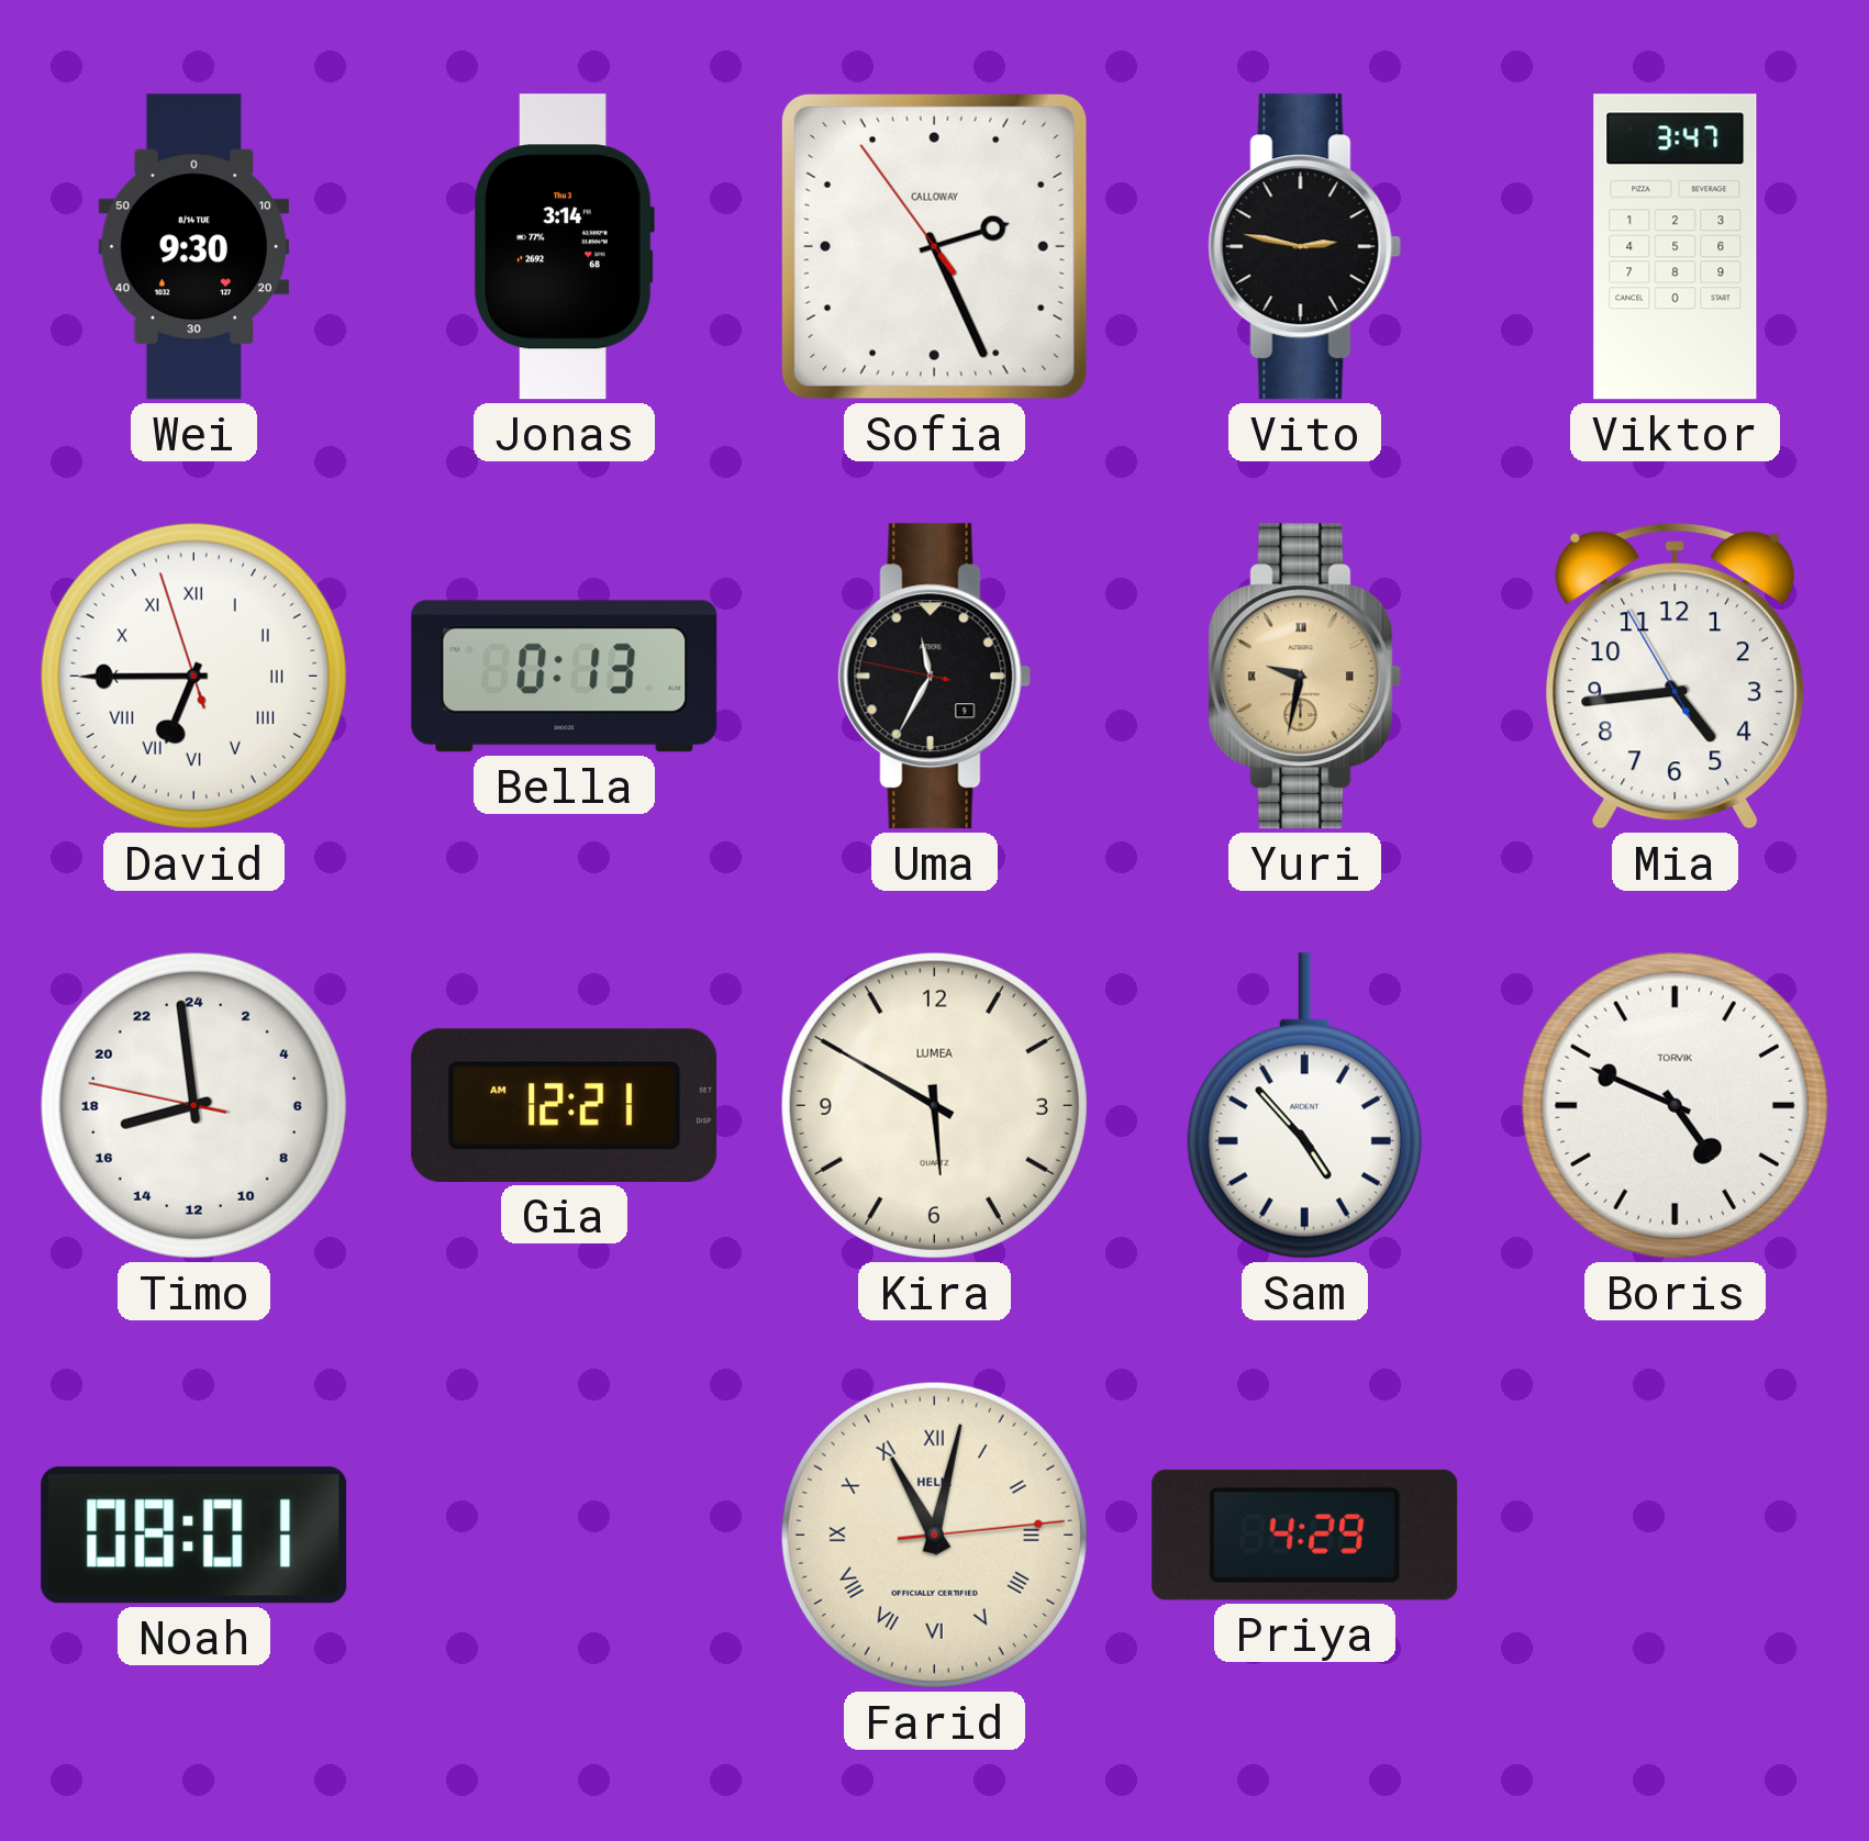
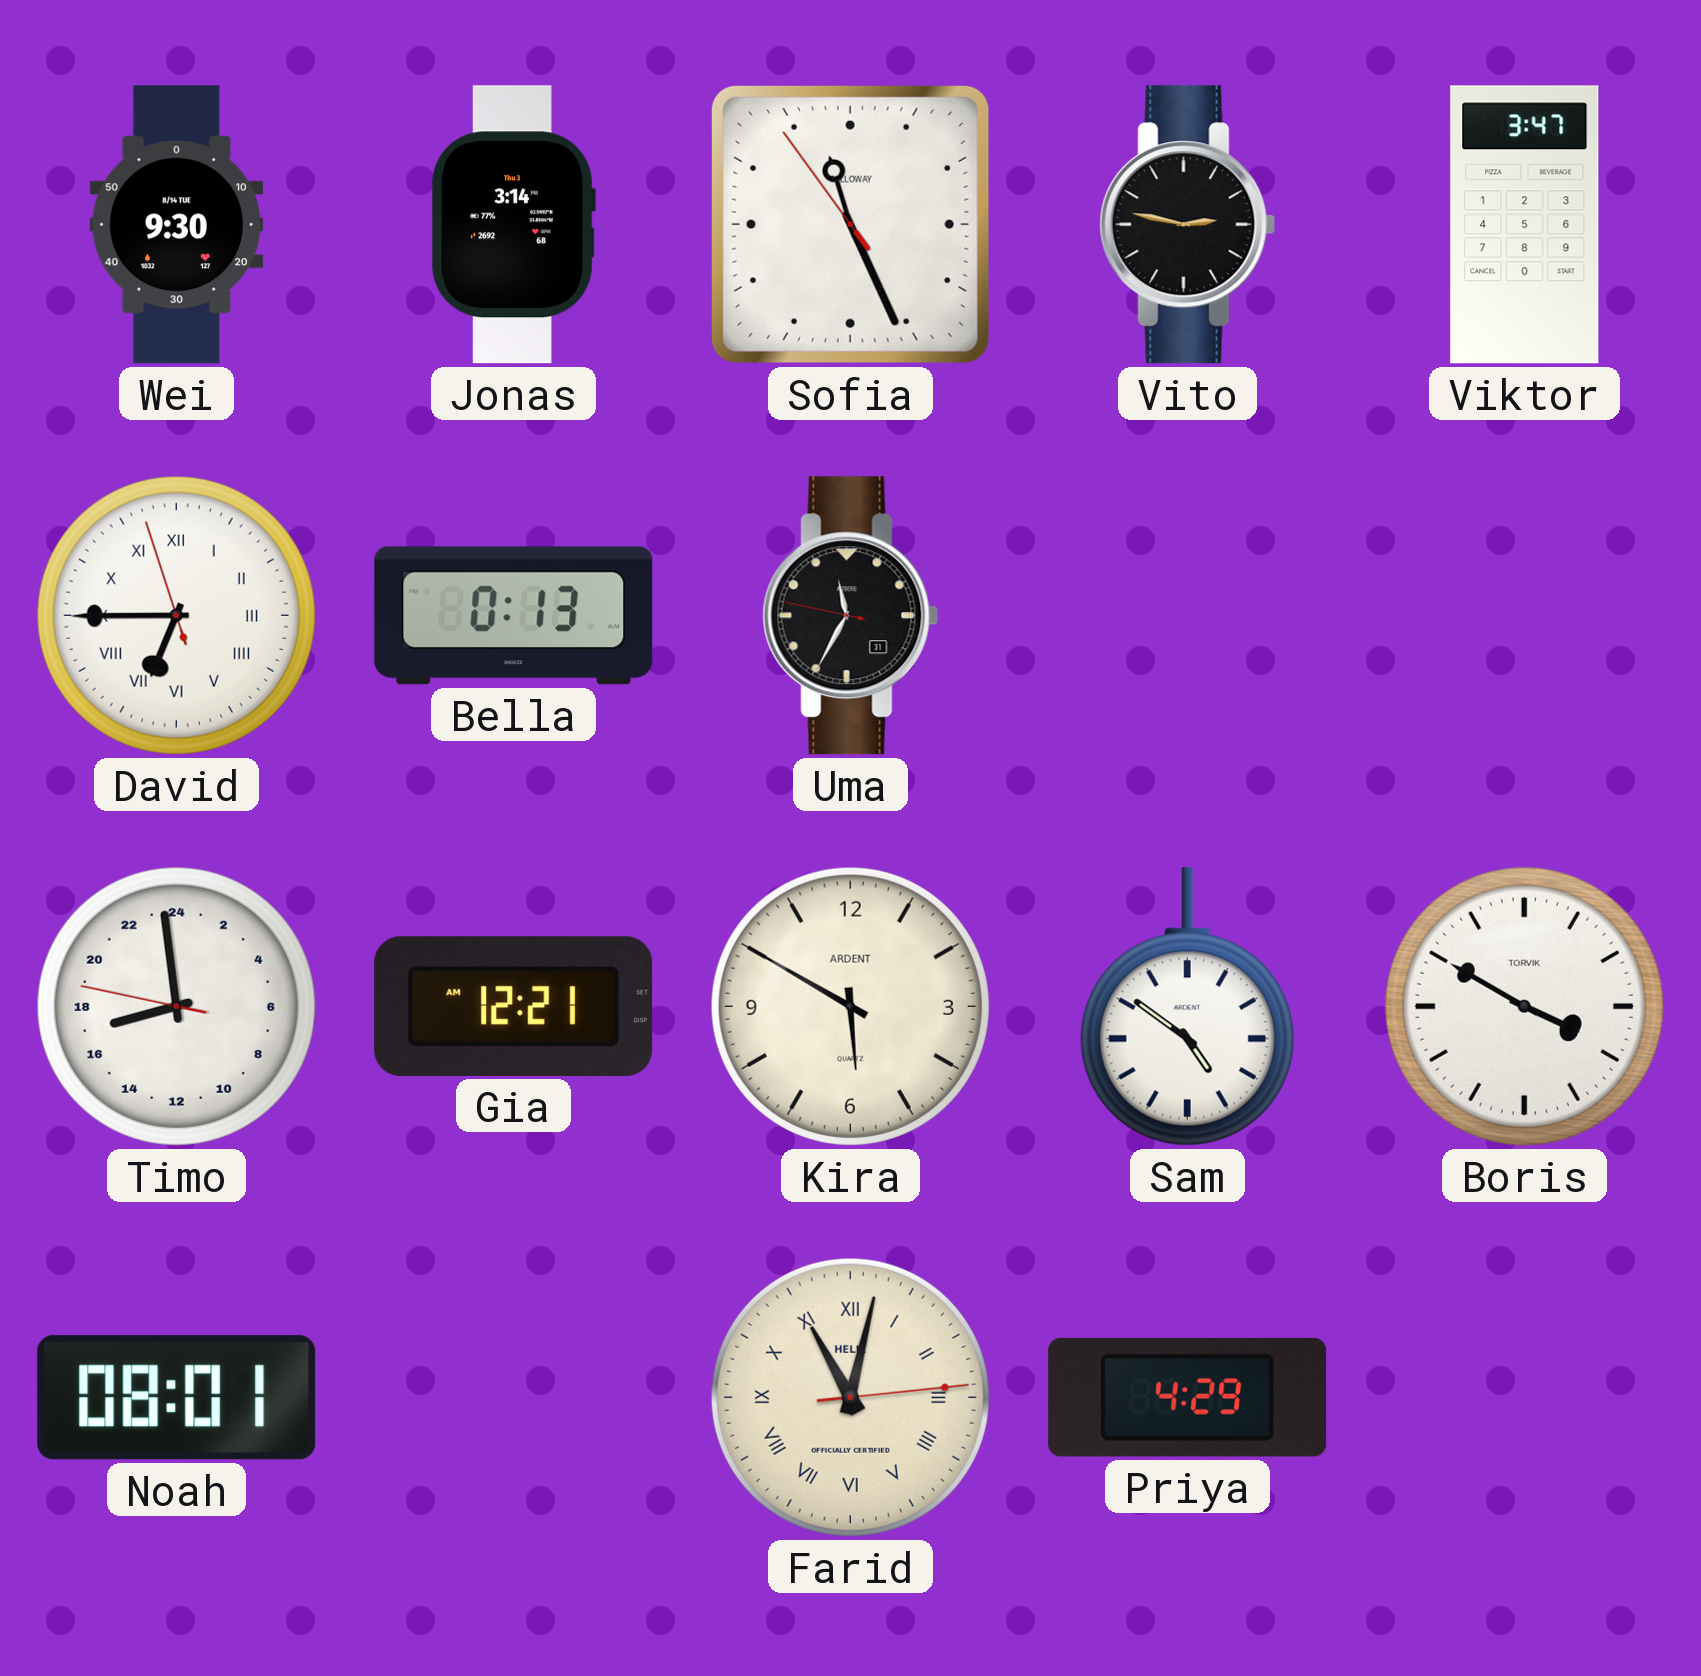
Sofia: 2:25 -> 11:25
Uma date: 9 -> 31
Yuri: 9:32 -> none
Mia: 4:43 -> none
Kira brand: LUMEA -> ARDENT
Sam: 4:53 -> 4:51
Boris: 4:49 -> 3:50
